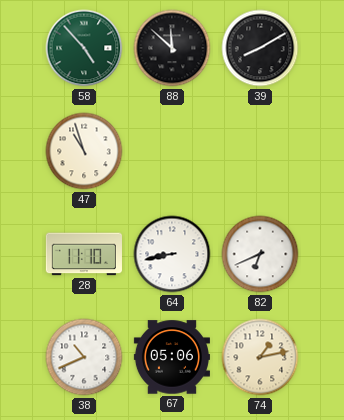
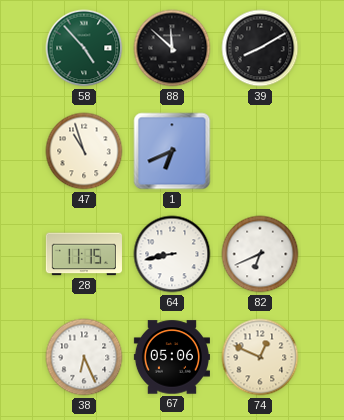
1: none -> 6:41
28: 11:10 -> 11:15
38: 10:41 -> 6:26
74: 1:13 -> 12:49
